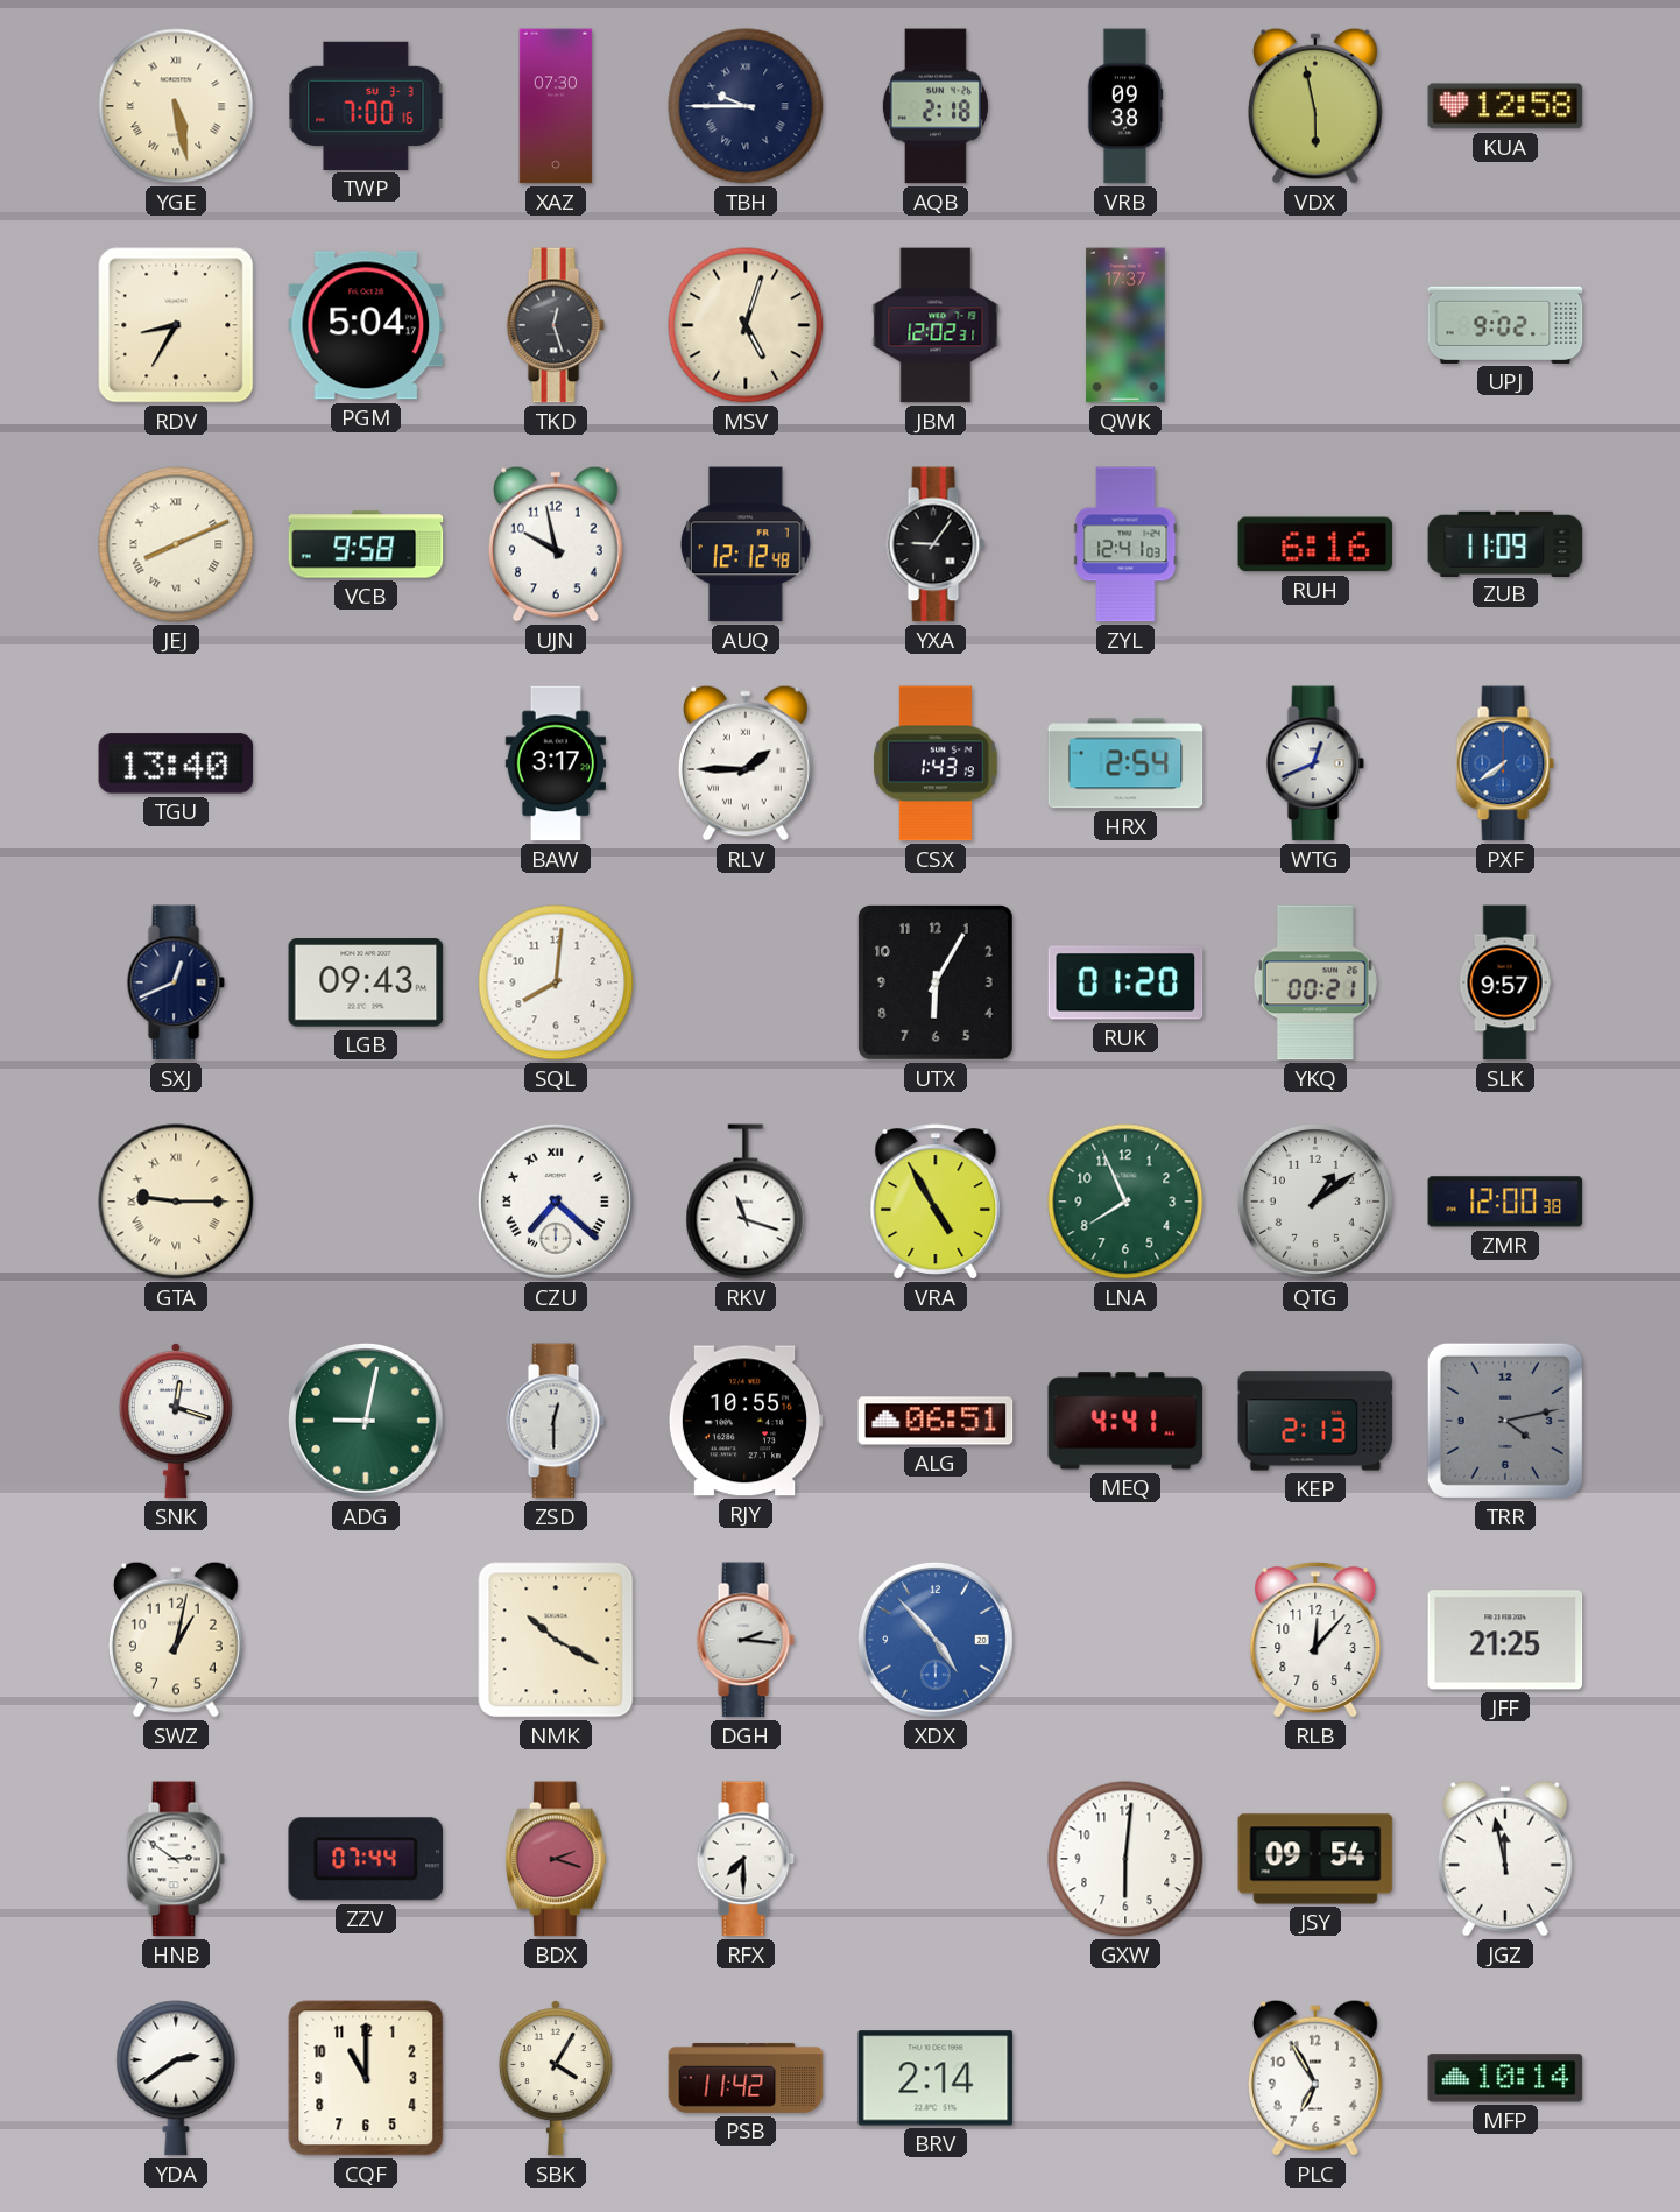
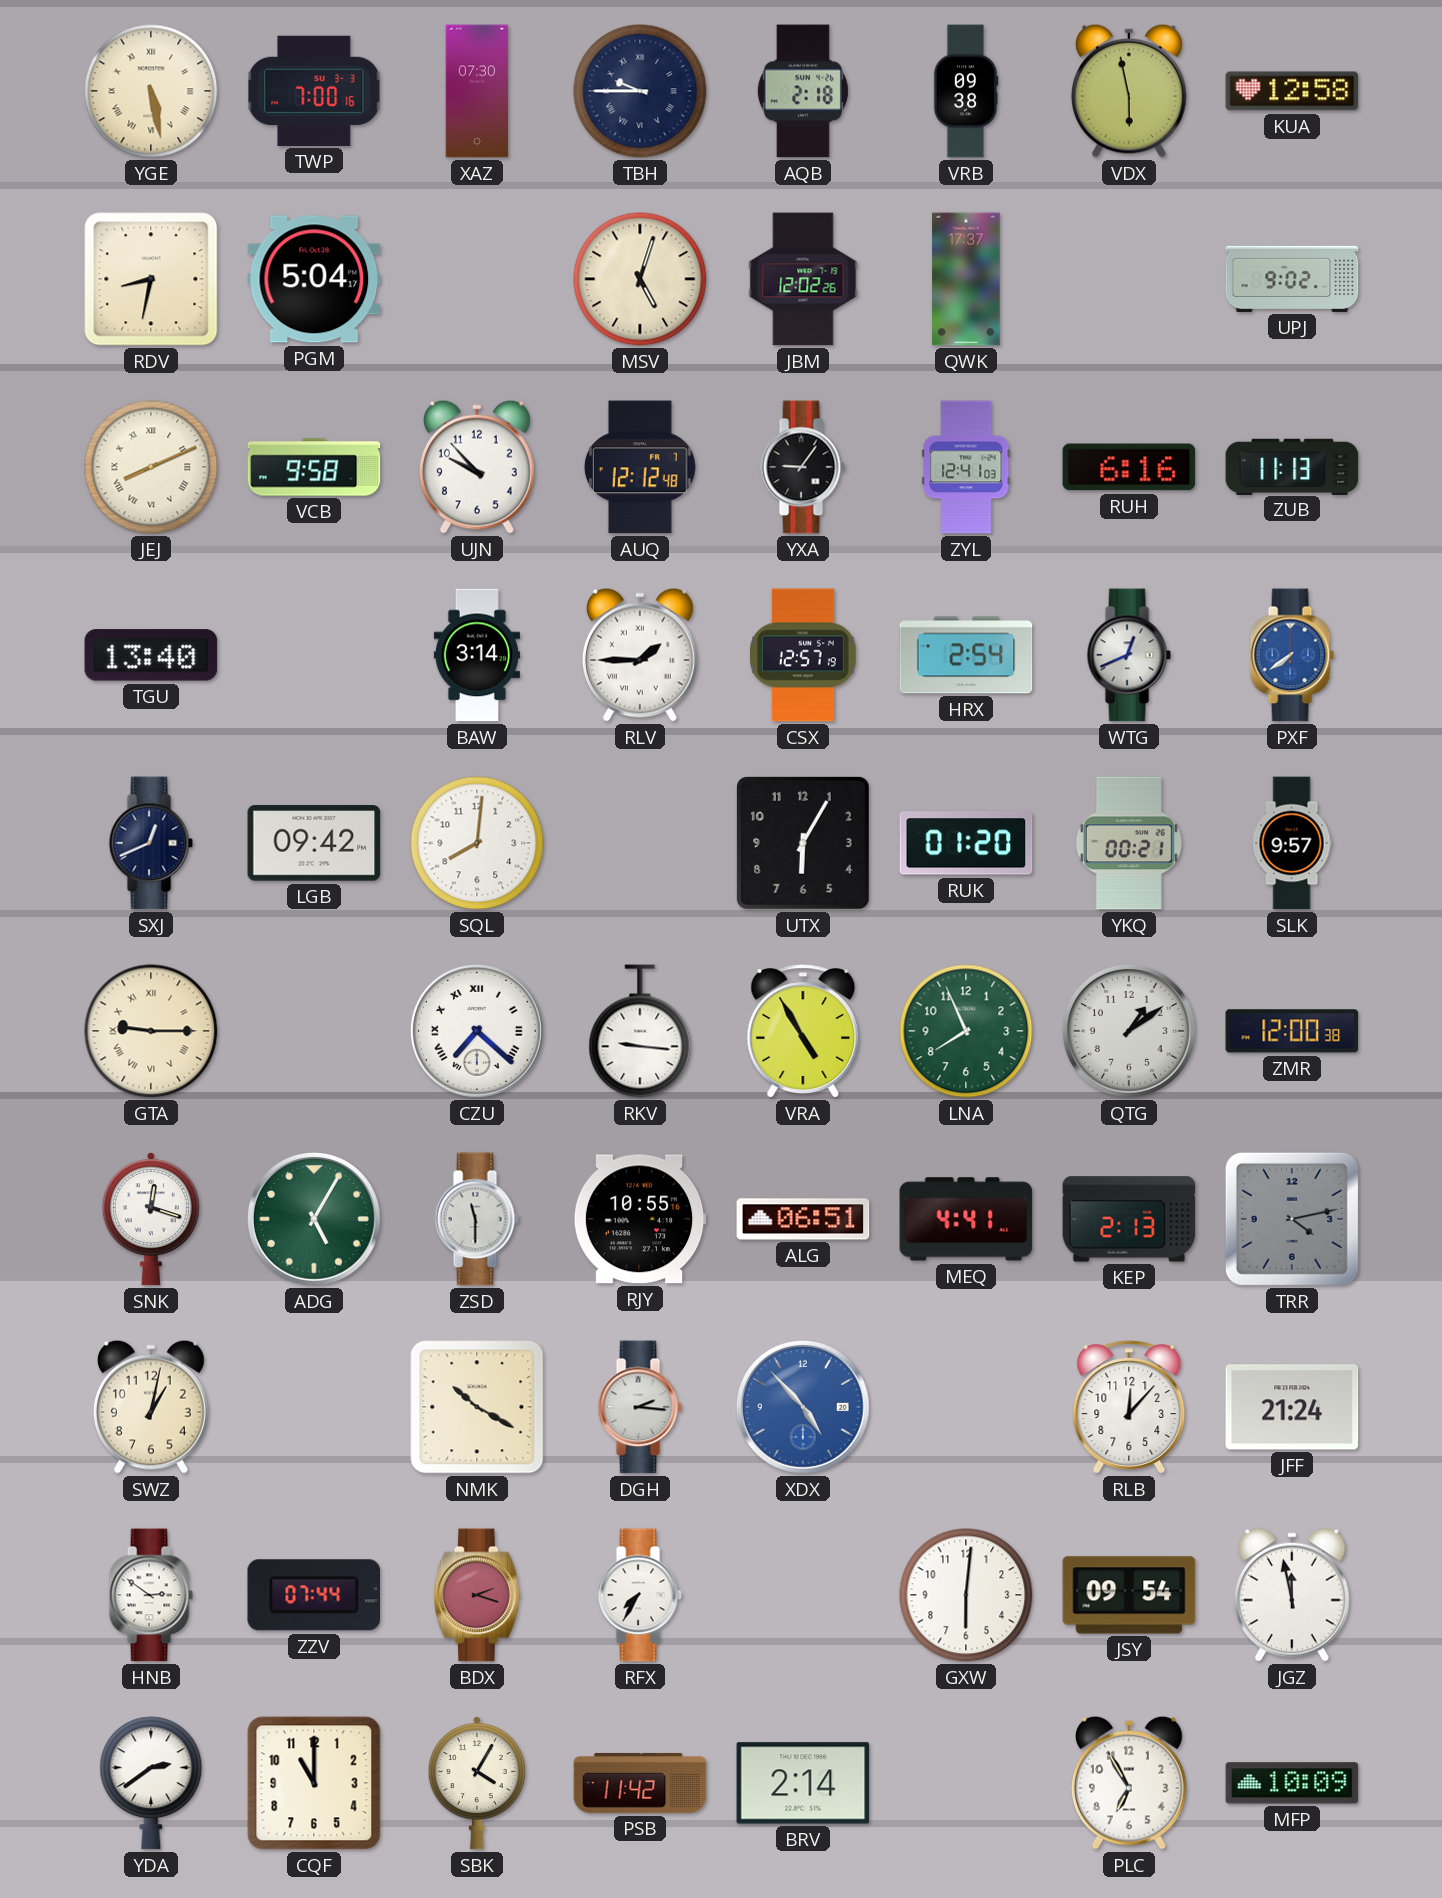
RDV: 8:35 -> 8:32
TKD: 12:27 -> none
JBM: 12:02:31 -> 12:02:26
UJN: 9:58 -> 9:53
ZUB: 11:09 -> 11:13
BAW: 3:17 -> 3:14
CSX: 1:43 -> 12:57
LGB: 09:43 -> 09:42
RKV: 11:18 -> 9:16
ADG: 9:02 -> 5:05
ZSD: 12:30 -> 11:30
JFF: 21:25 -> 21:24
RFX: 7:30 -> 7:35
MFP: 10:14 -> 10:09
